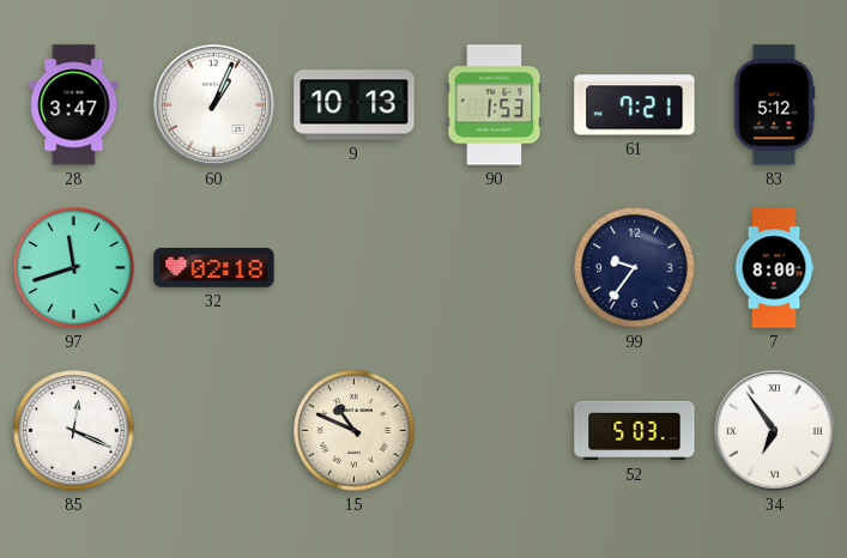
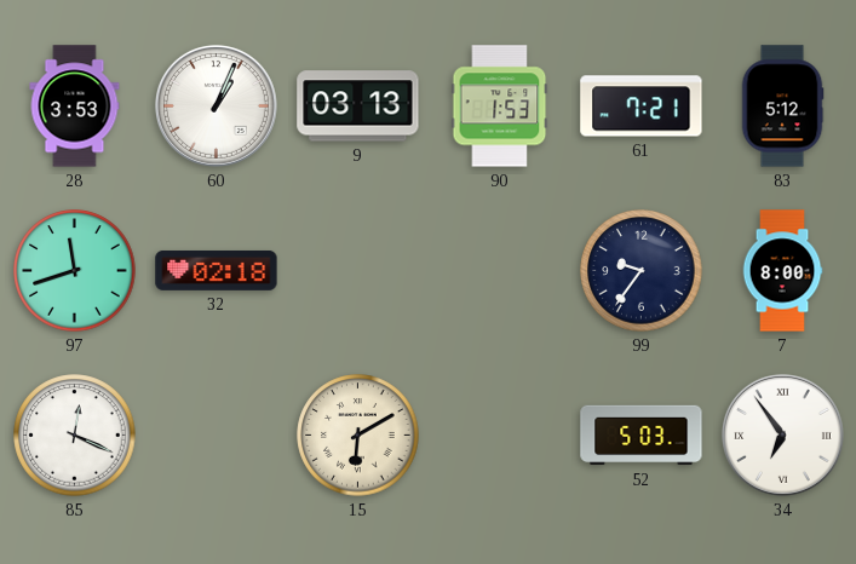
28: 3:47 -> 3:53
9: 10:13 -> 03:13
15: 10:49 -> 6:10
